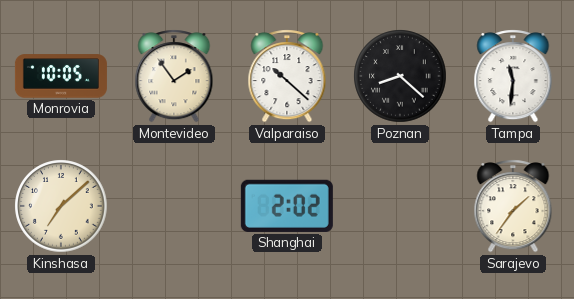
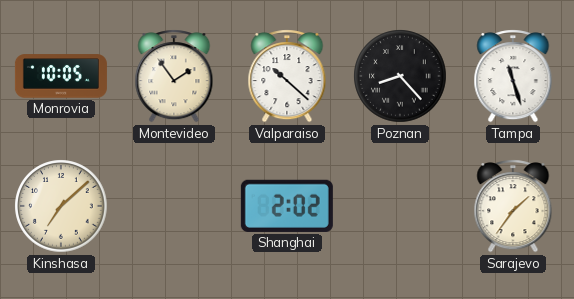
Poznan: 8:22 -> 8:23
Tampa: 11:31 -> 11:27
